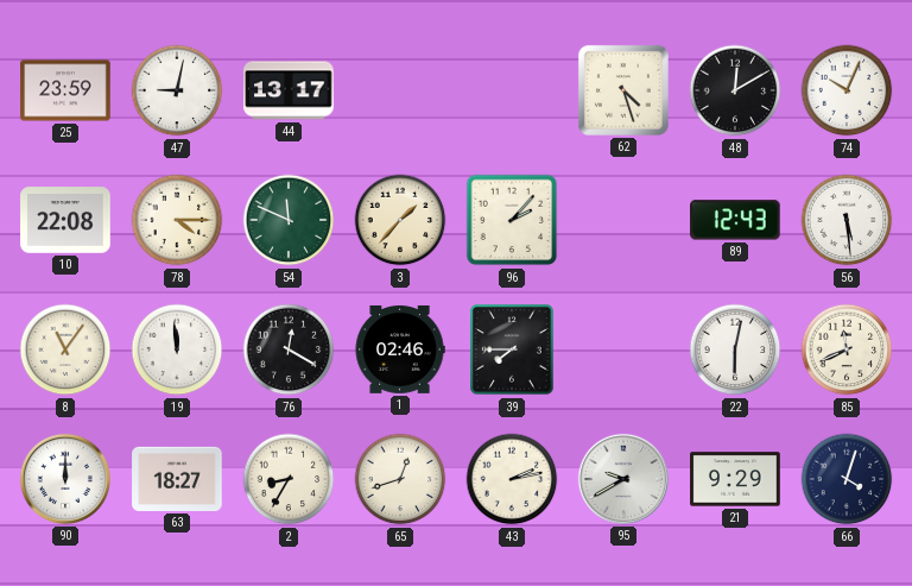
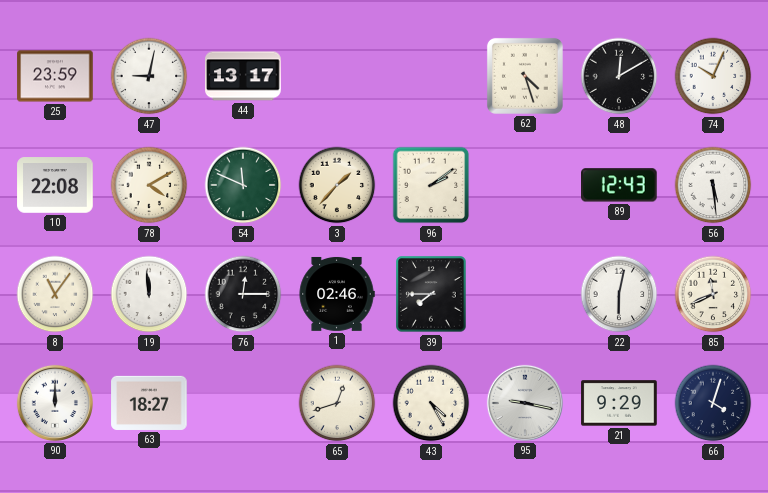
78: 4:15 -> 4:10
96: 2:07 -> 2:09
76: 12:20 -> 12:15
2: 8:35 -> none
43: 2:13 -> 4:25
95: 9:40 -> 9:17
